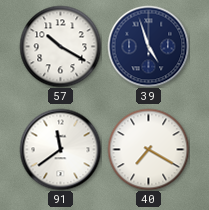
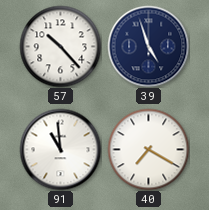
57: 10:20 -> 10:23
91: 11:39 -> 10:59
